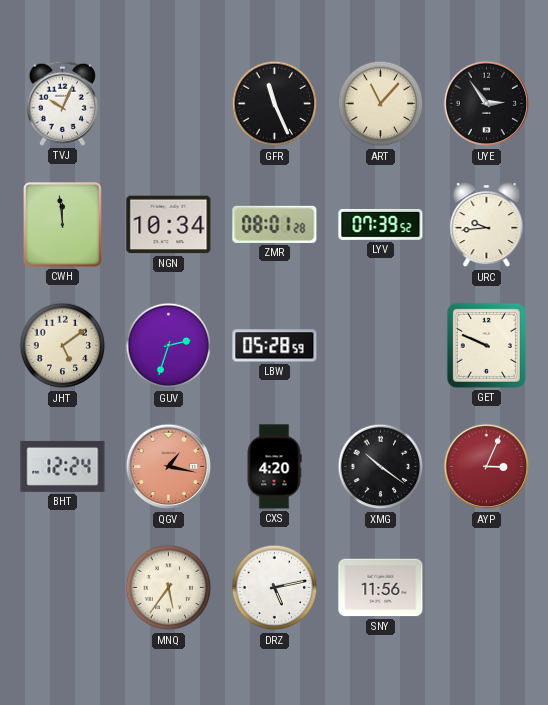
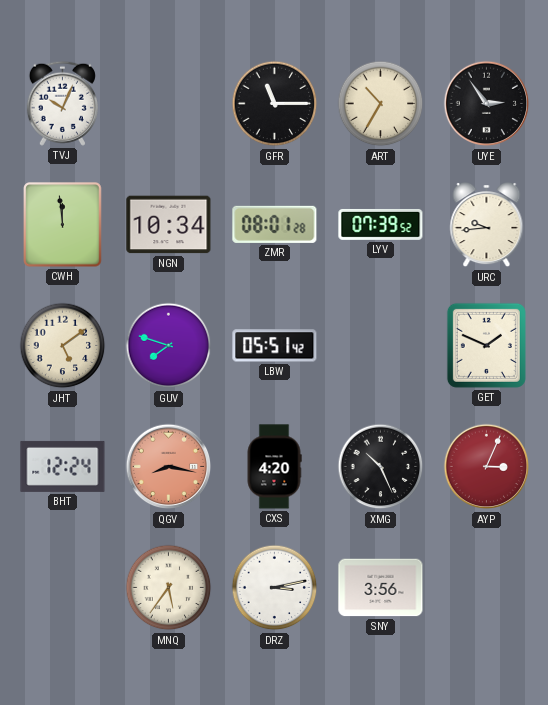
GFR: 11:26 -> 11:15
ART: 11:07 -> 10:35
GUV: 2:33 -> 7:48
LBW: 05:28 -> 05:51
GET: 9:49 -> 1:49
QGV: 1:17 -> 8:17
XMG: 10:21 -> 10:26
DRZ: 5:13 -> 3:13
SNY: 11:56 -> 3:56
